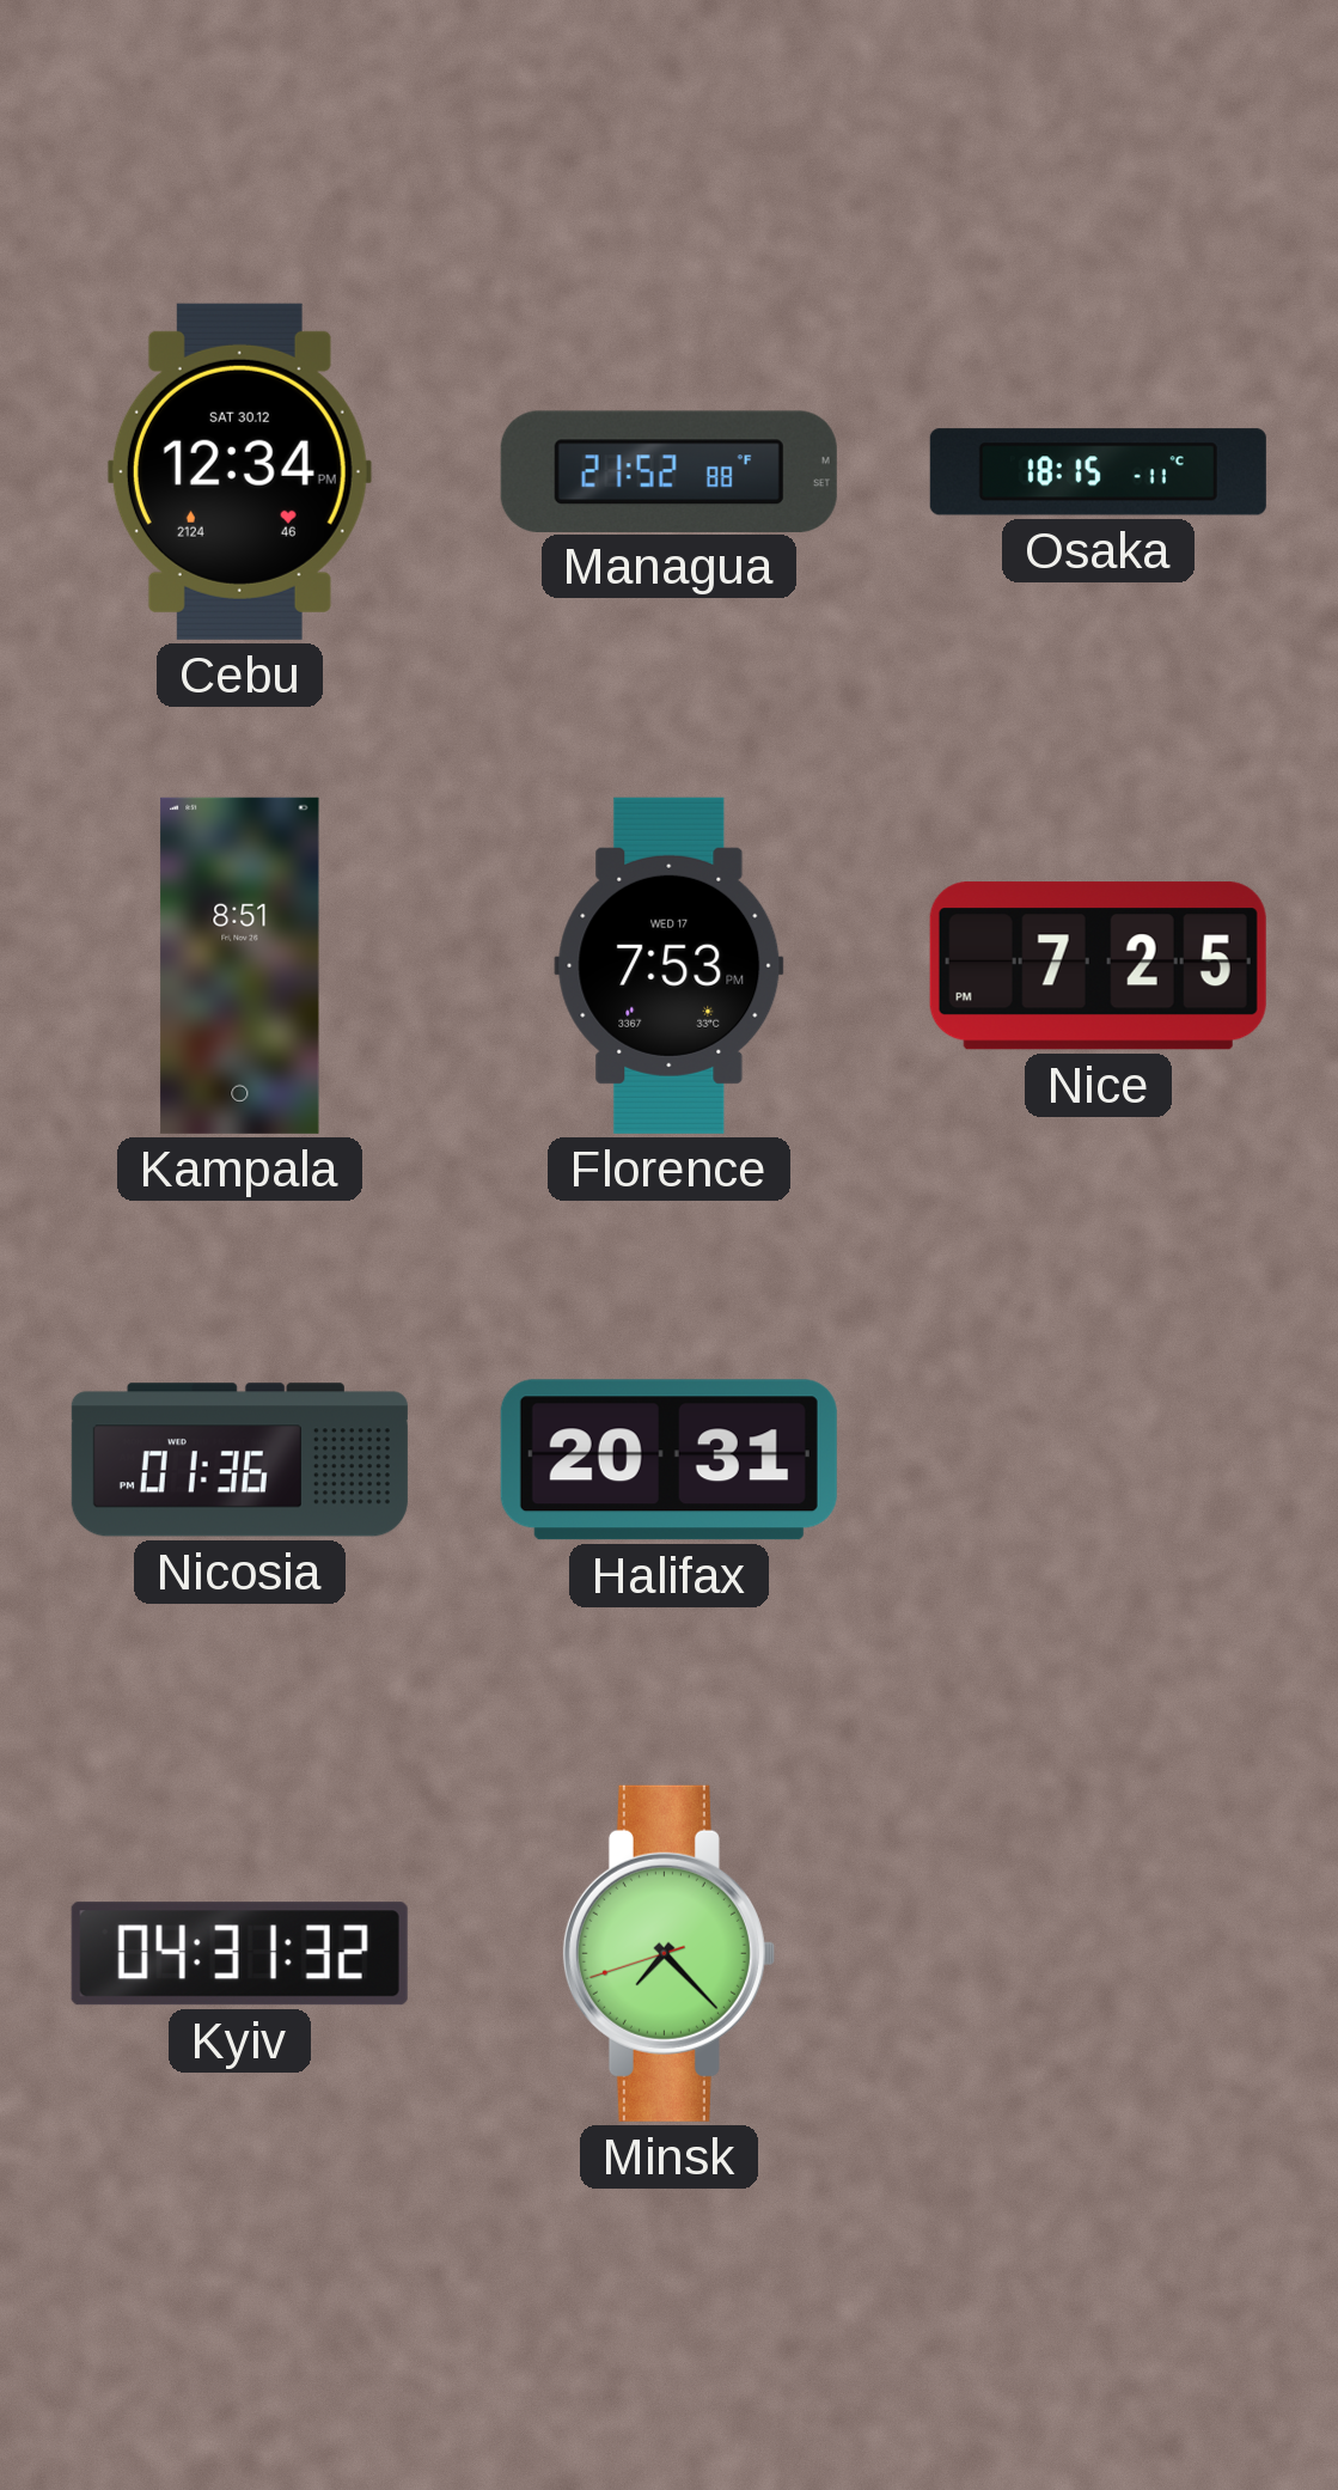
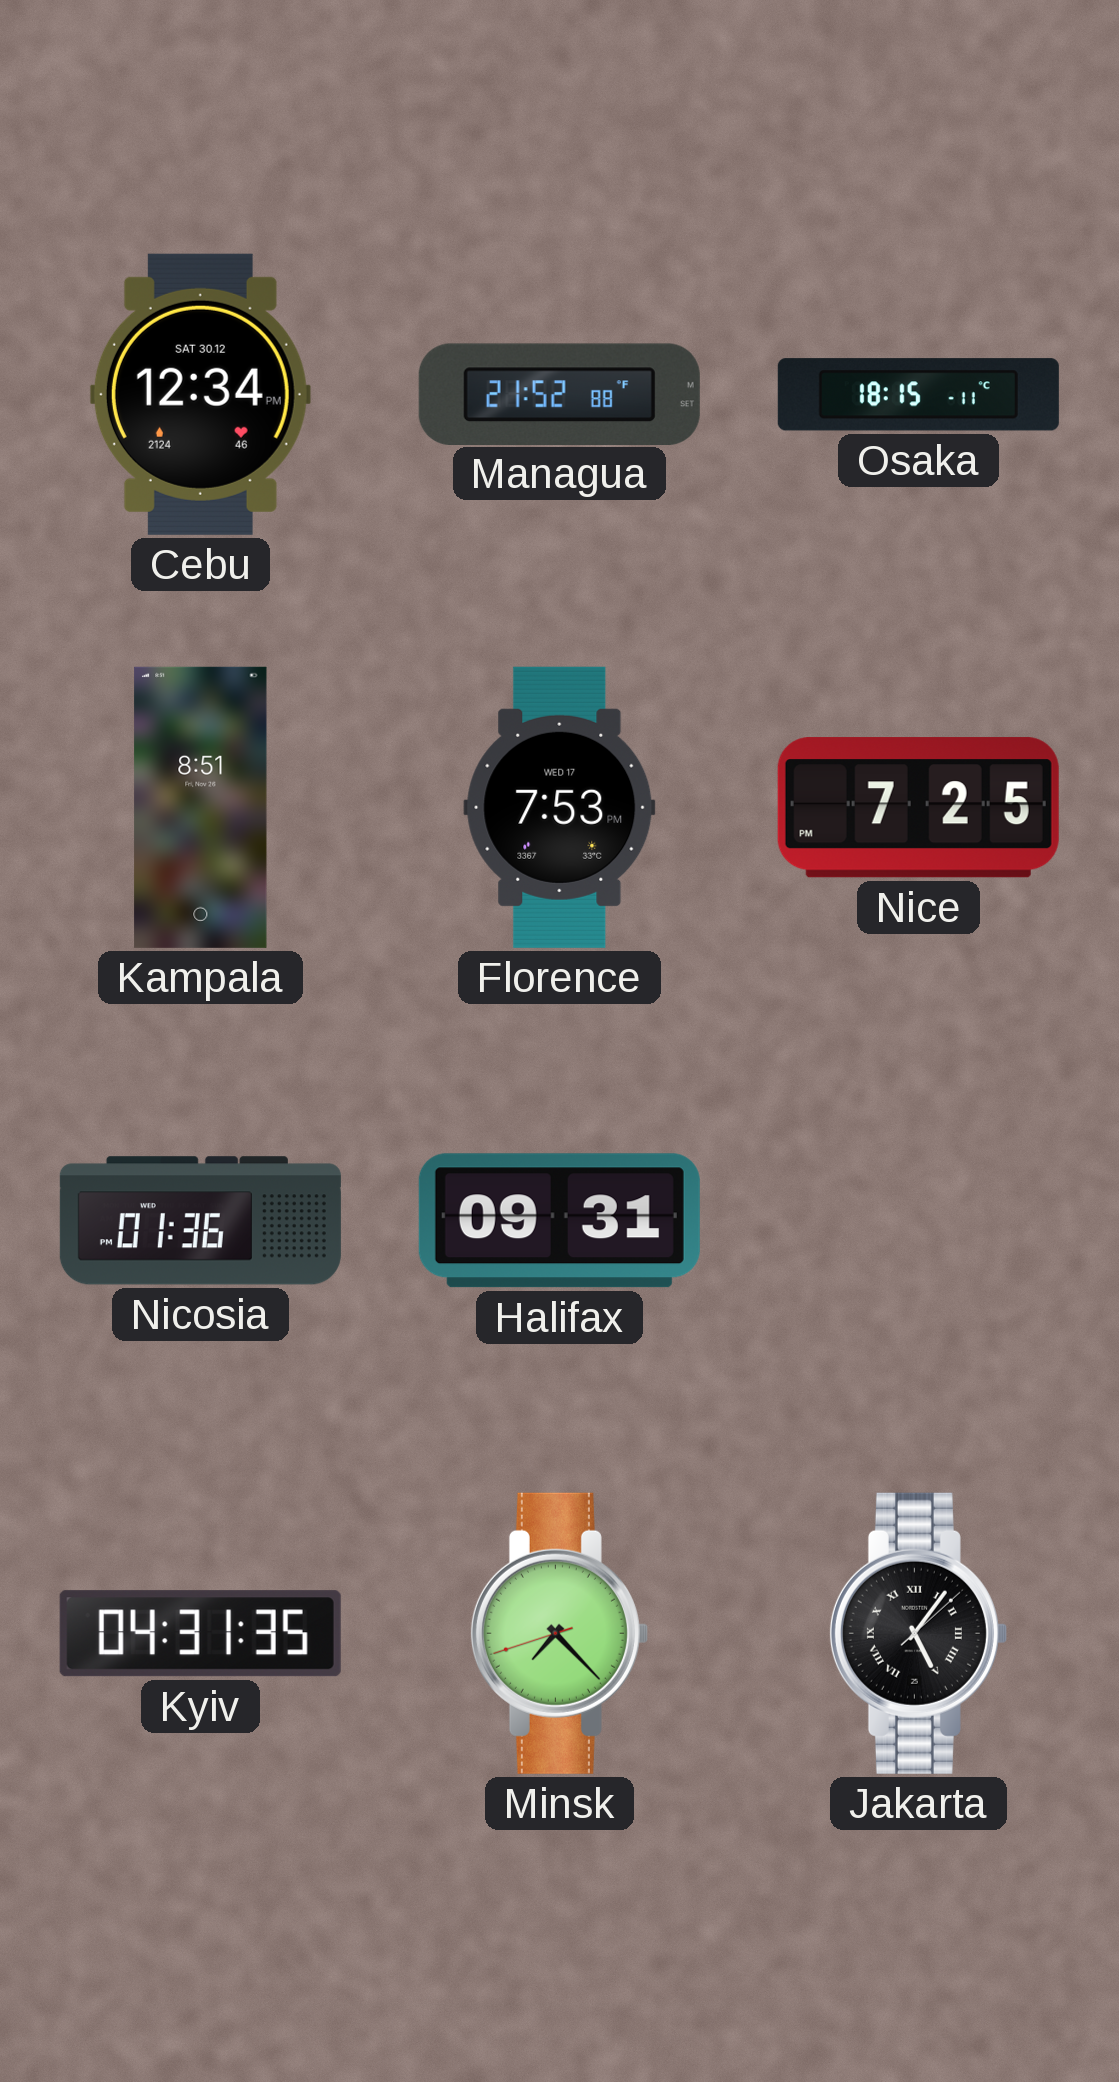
Halifax: 20:31 -> 09:31
Kyiv: 04:31:32 -> 04:31:35
Jakarta: none -> 5:06
